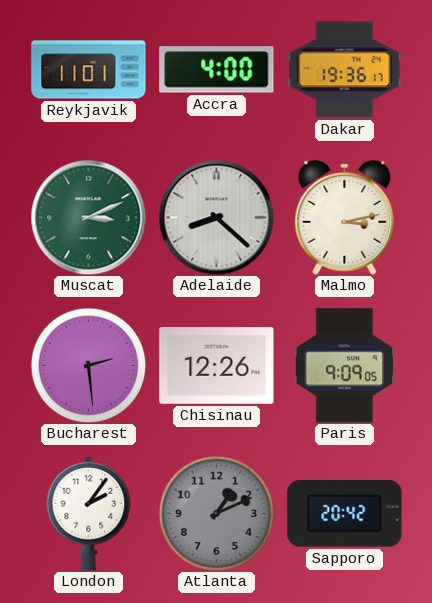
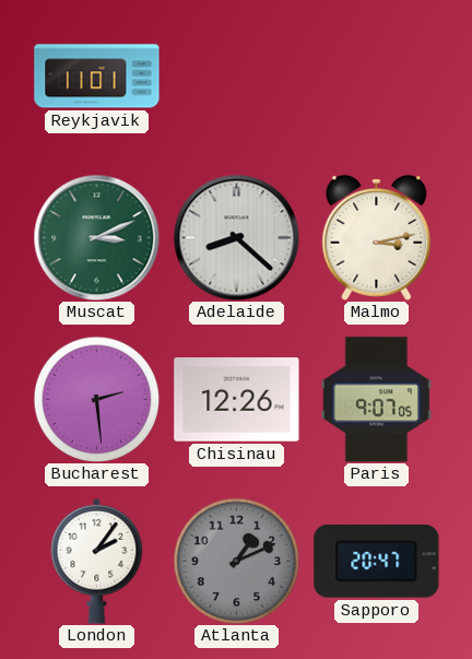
Accra: 4:00 -> none
Dakar: 19:36 -> none
Paris: 9:09 -> 9:07
Sapporo: 20:42 -> 20:47
